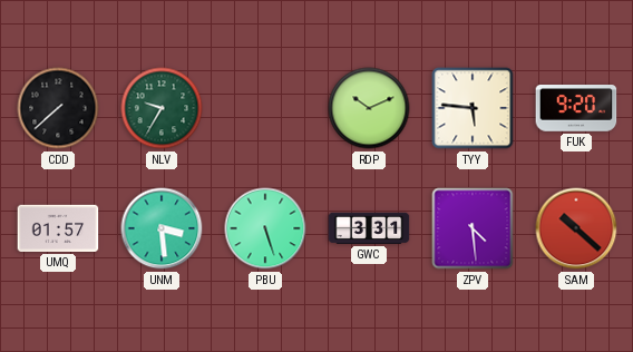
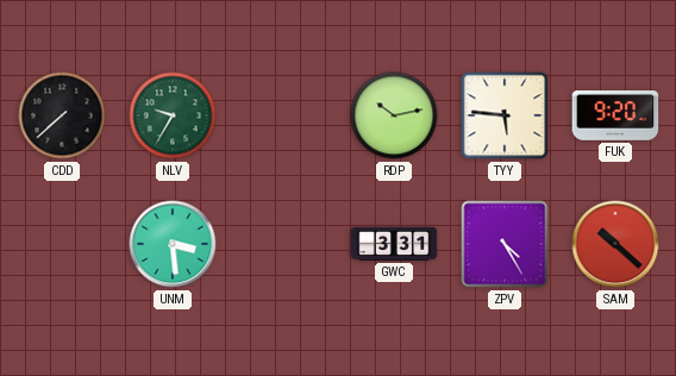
RDP: 10:11 -> 10:13
UMQ: 01:57 -> none
PBU: 5:27 -> none
ZPV: 4:29 -> 4:25
